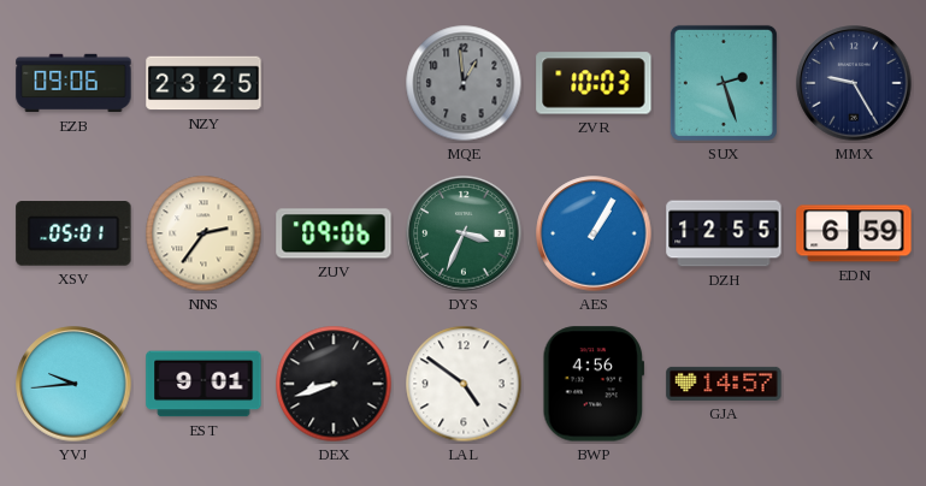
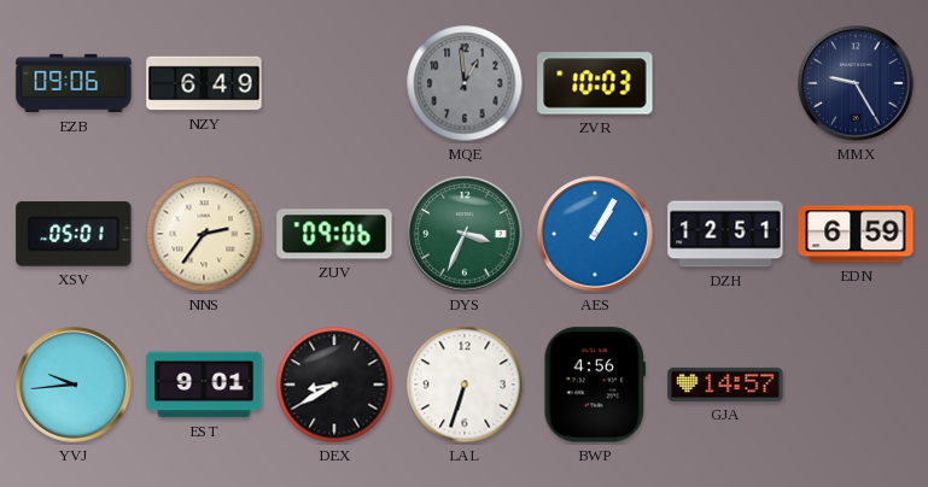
NZY: 23:25 -> 6:49
SUX: 2:27 -> none
DZH: 12:55 -> 12:51
DEX: 8:42 -> 8:40
LAL: 4:51 -> 6:33
